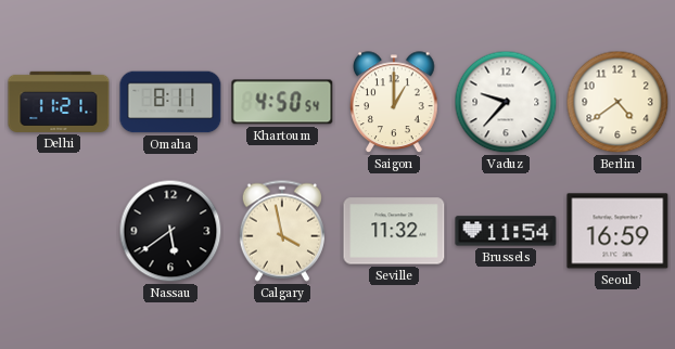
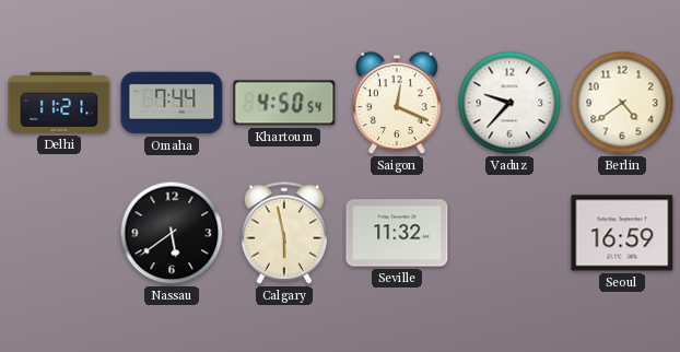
Omaha: 8:11 -> 7:44
Saigon: 1:00 -> 12:19
Calgary: 3:58 -> 5:58
Brussels: 11:54 -> none
